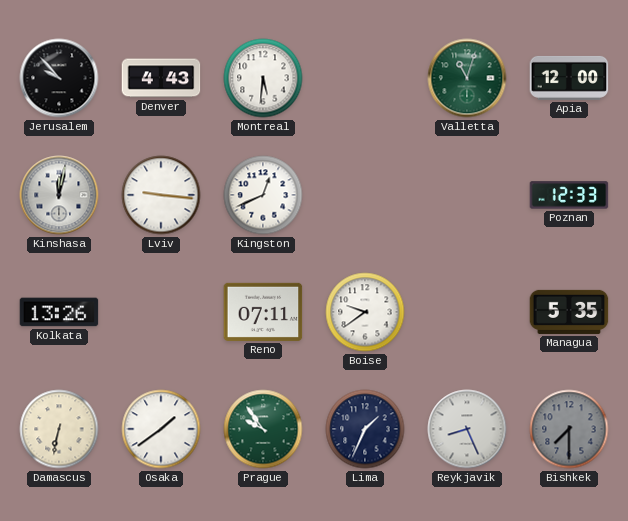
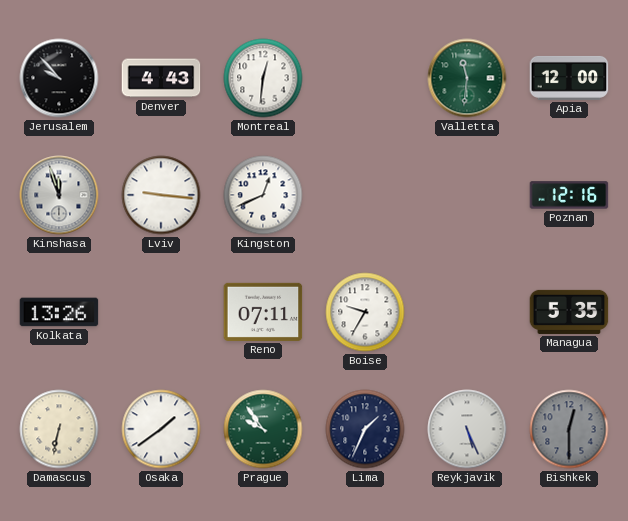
Montreal: 5:31 -> 12:31
Valletta: 11:03 -> 11:31
Kinshasa: 12:02 -> 11:57
Poznan: 12:33 -> 12:16
Boise: 9:39 -> 9:35
Reykjavik: 8:26 -> 5:26
Bishkek: 7:30 -> 12:30
